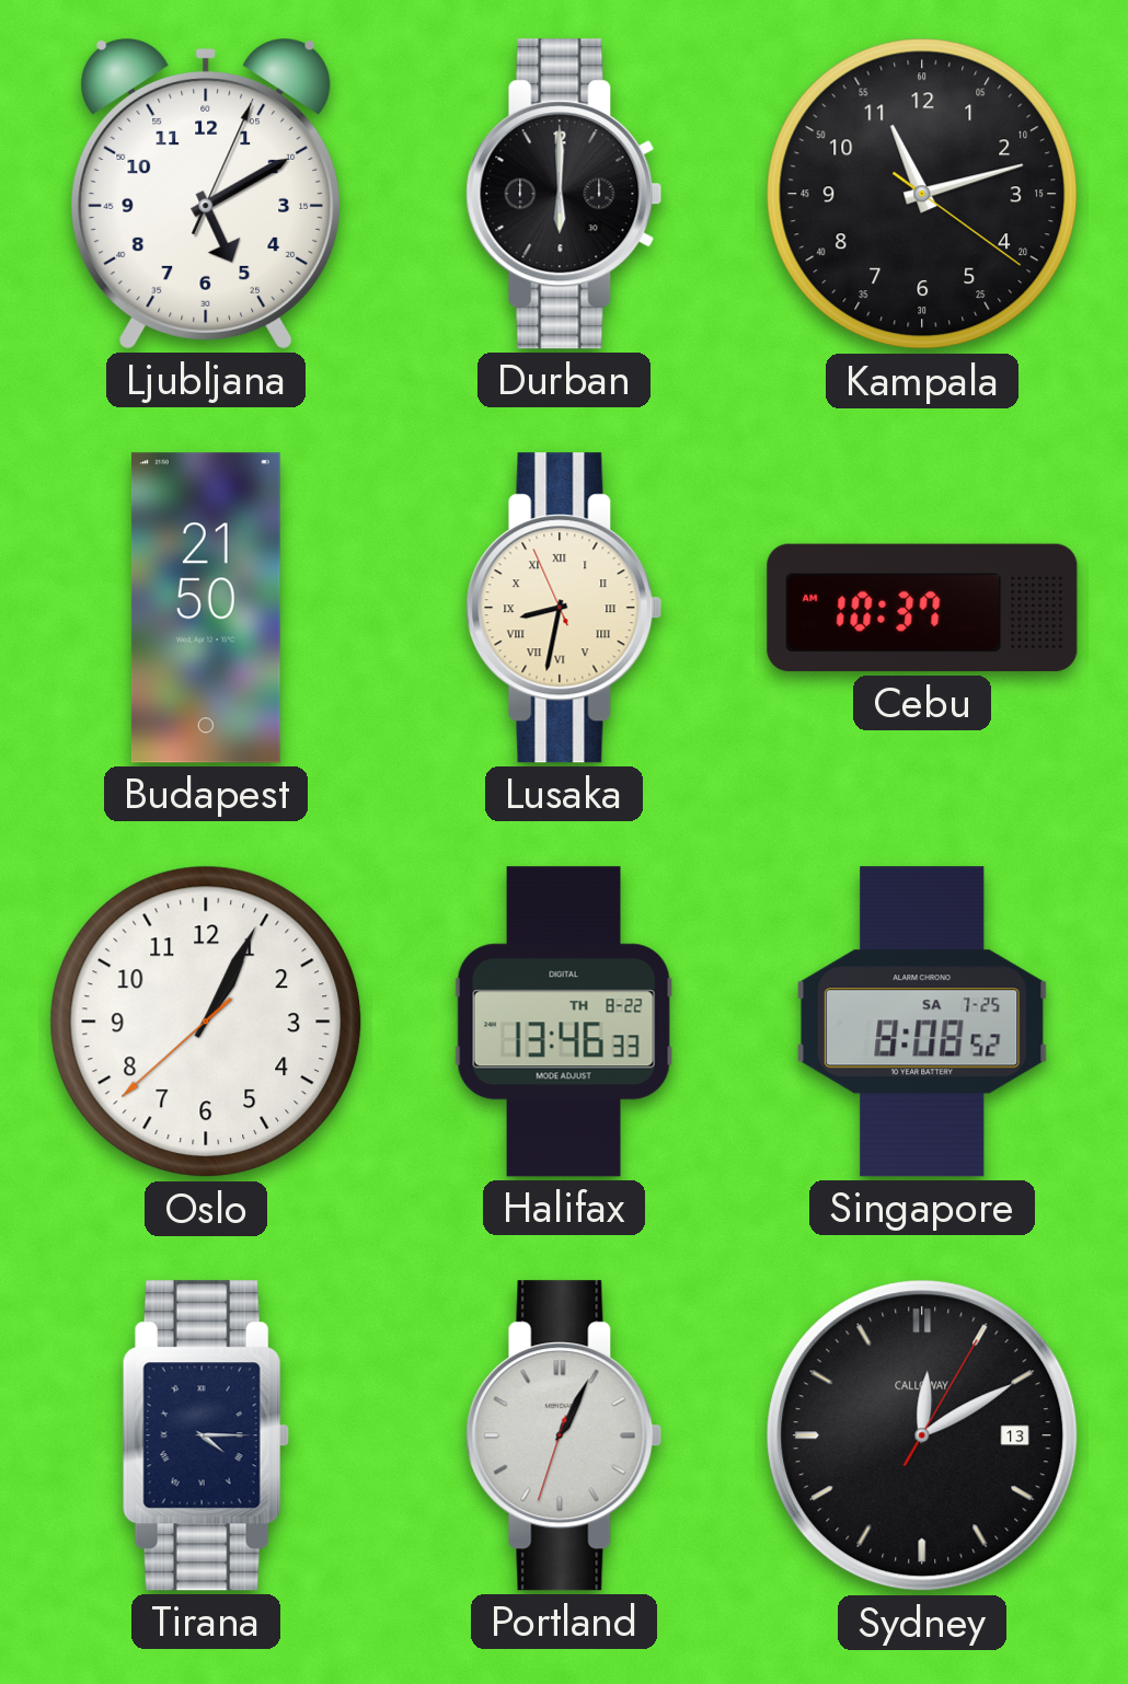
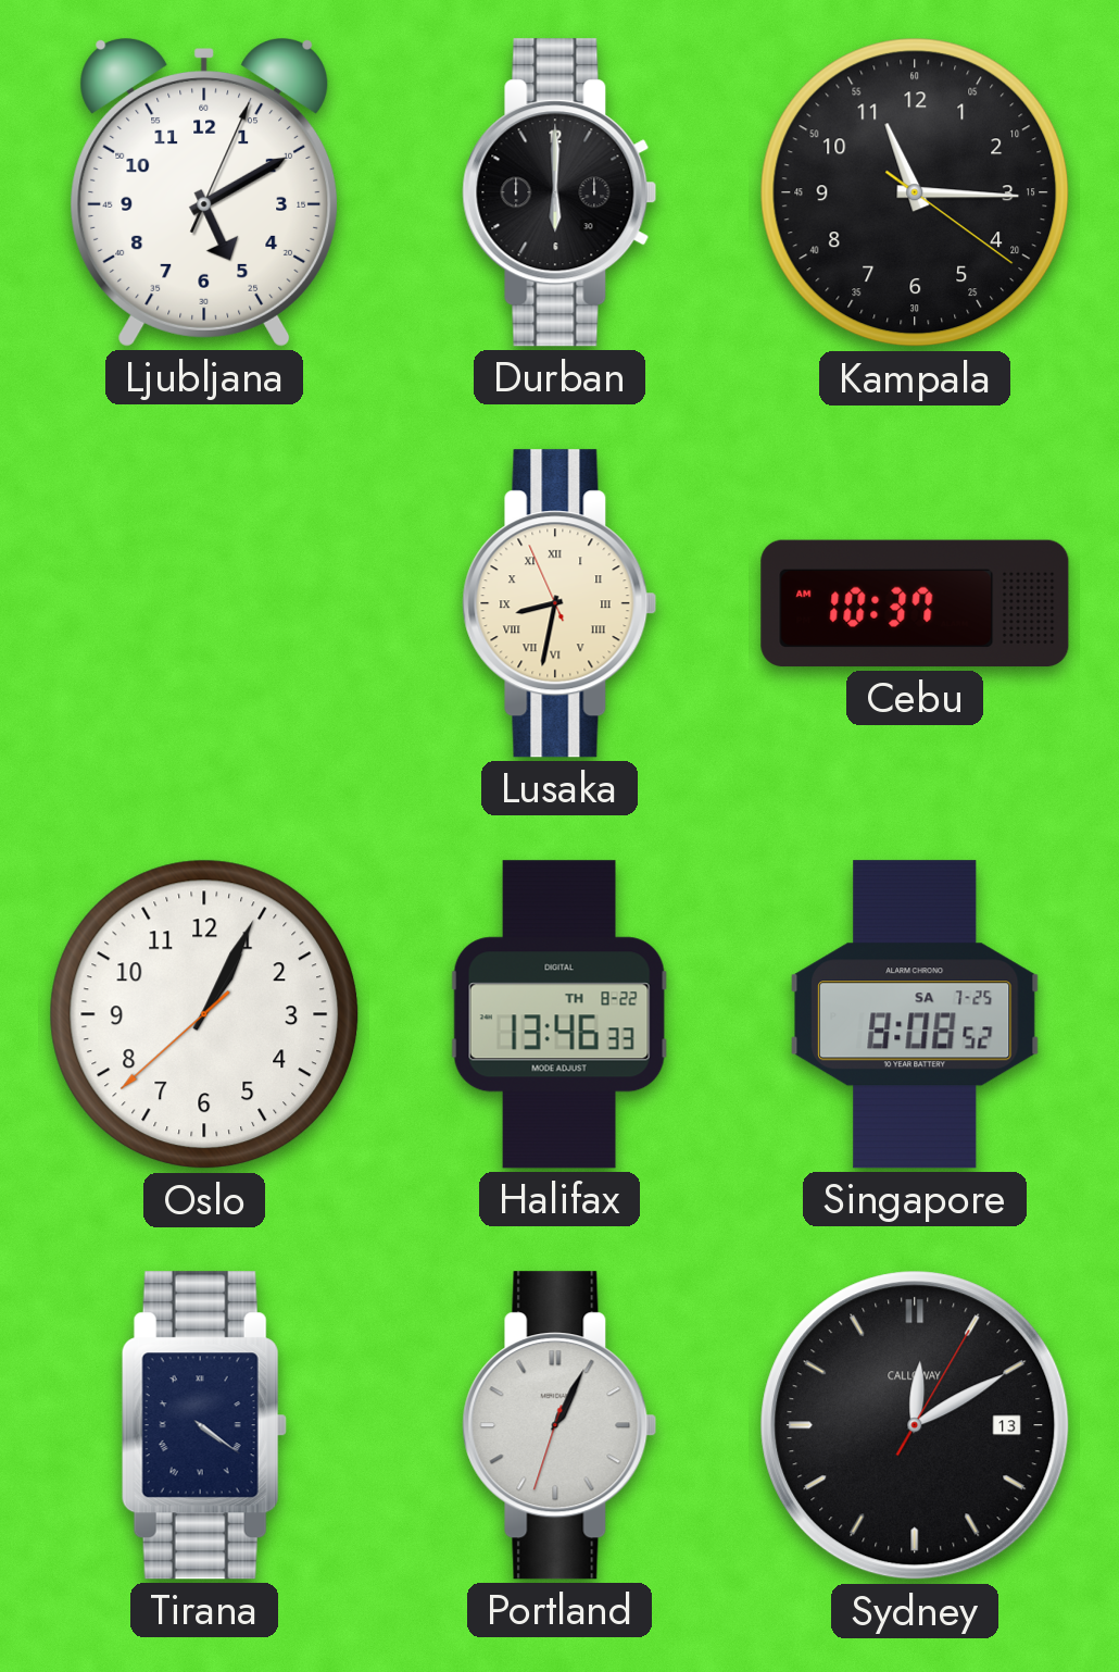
Kampala: 11:12 -> 11:15
Budapest: 21:50 -> none
Tirana: 4:15 -> 4:21
